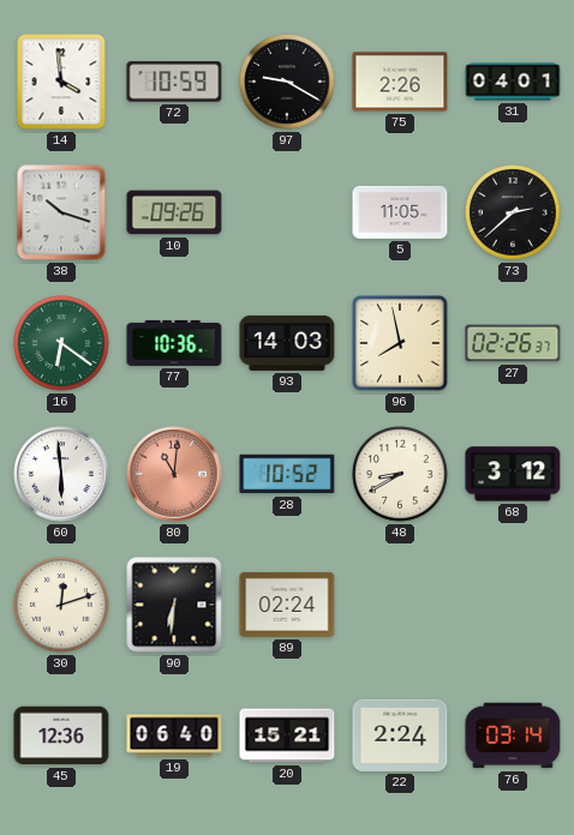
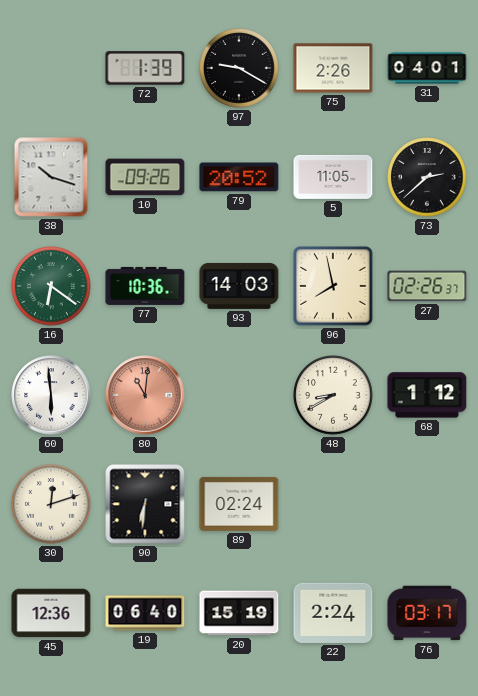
14: 3:59 -> none
72: 10:59 -> 1:39
79: none -> 20:52
28: 10:52 -> none
68: 3:12 -> 1:12
20: 15:21 -> 15:19
76: 03:14 -> 03:17
